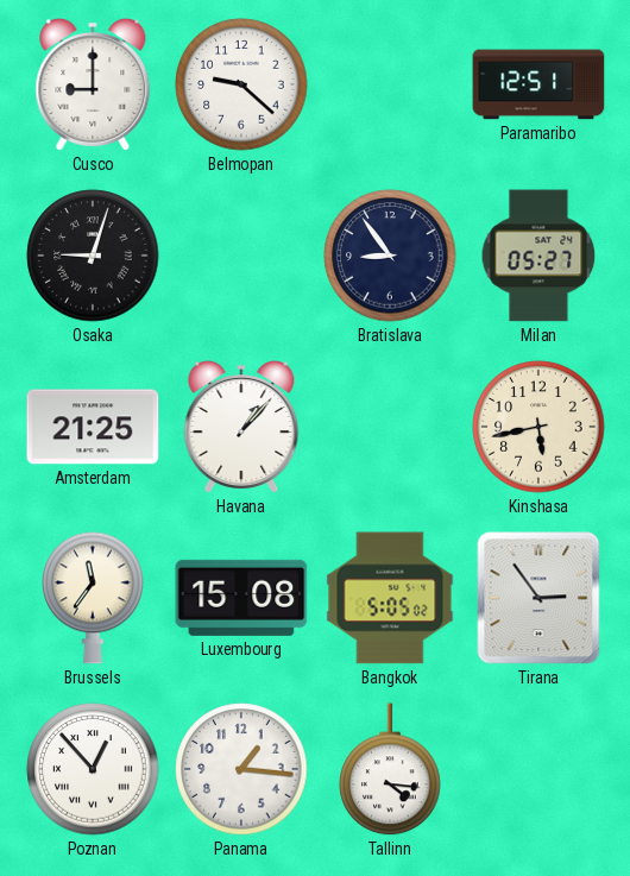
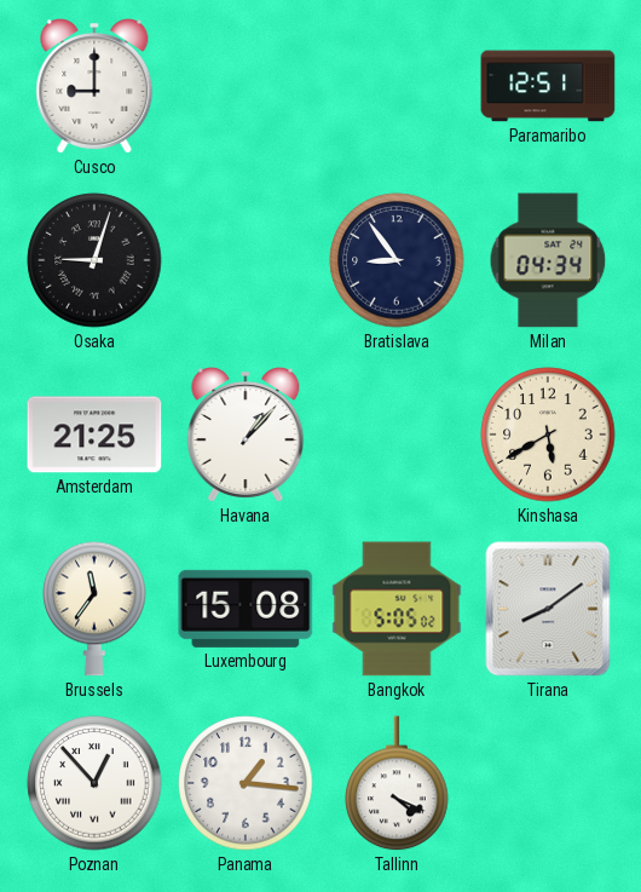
Belmopan: 9:22 -> none
Milan: 05:27 -> 04:34
Kinshasa: 5:43 -> 5:40
Tirana: 2:54 -> 8:09
Tallinn: 4:16 -> 4:19
